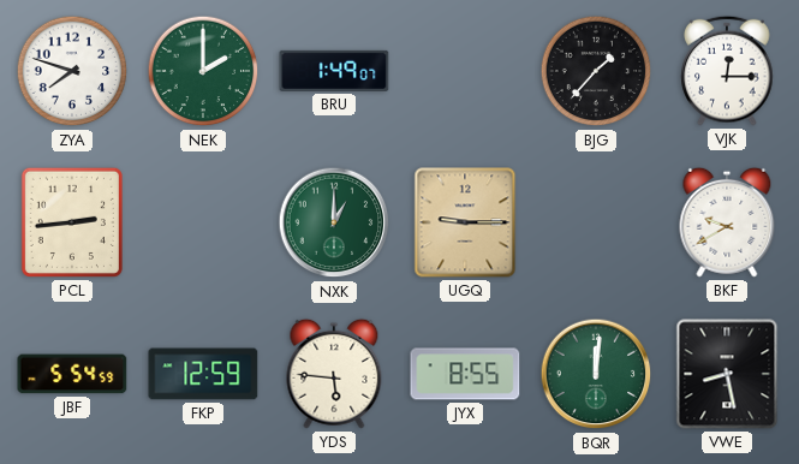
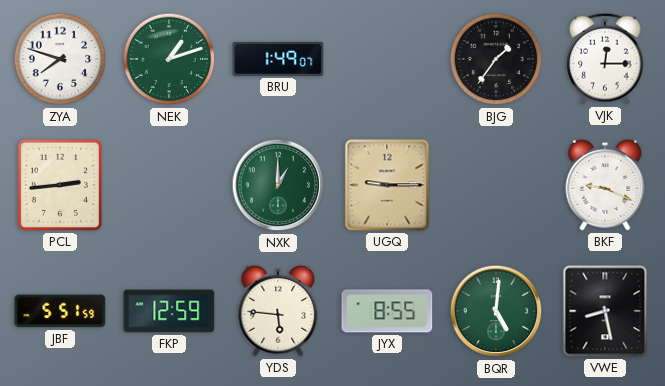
NEK: 2:00 -> 1:12
BJG: 1:37 -> 1:36
BKF: 9:40 -> 9:19
JBF: 5:54 -> 5:51
BQR: 12:01 -> 5:01
